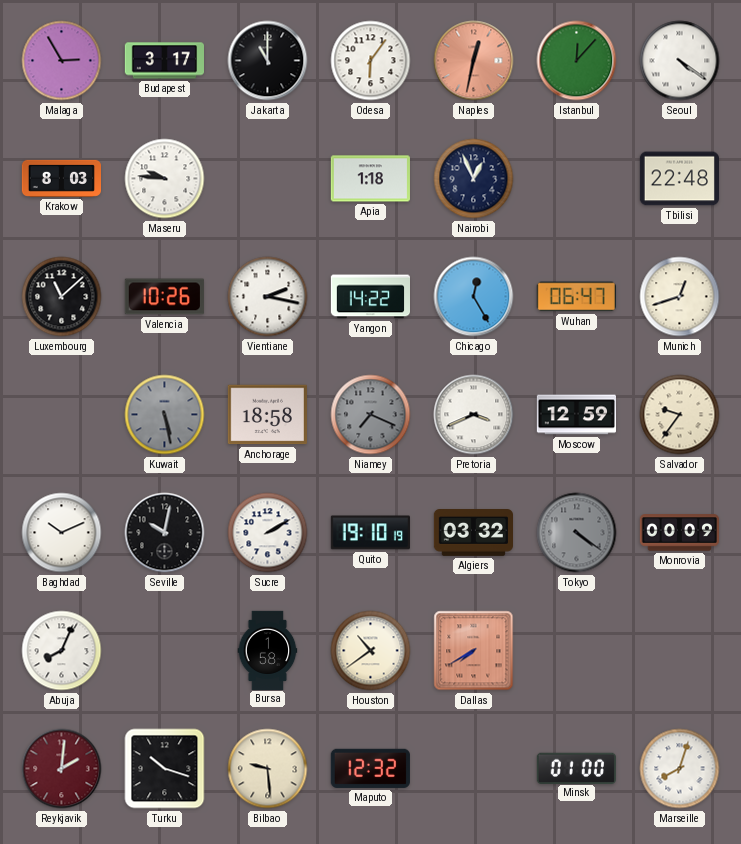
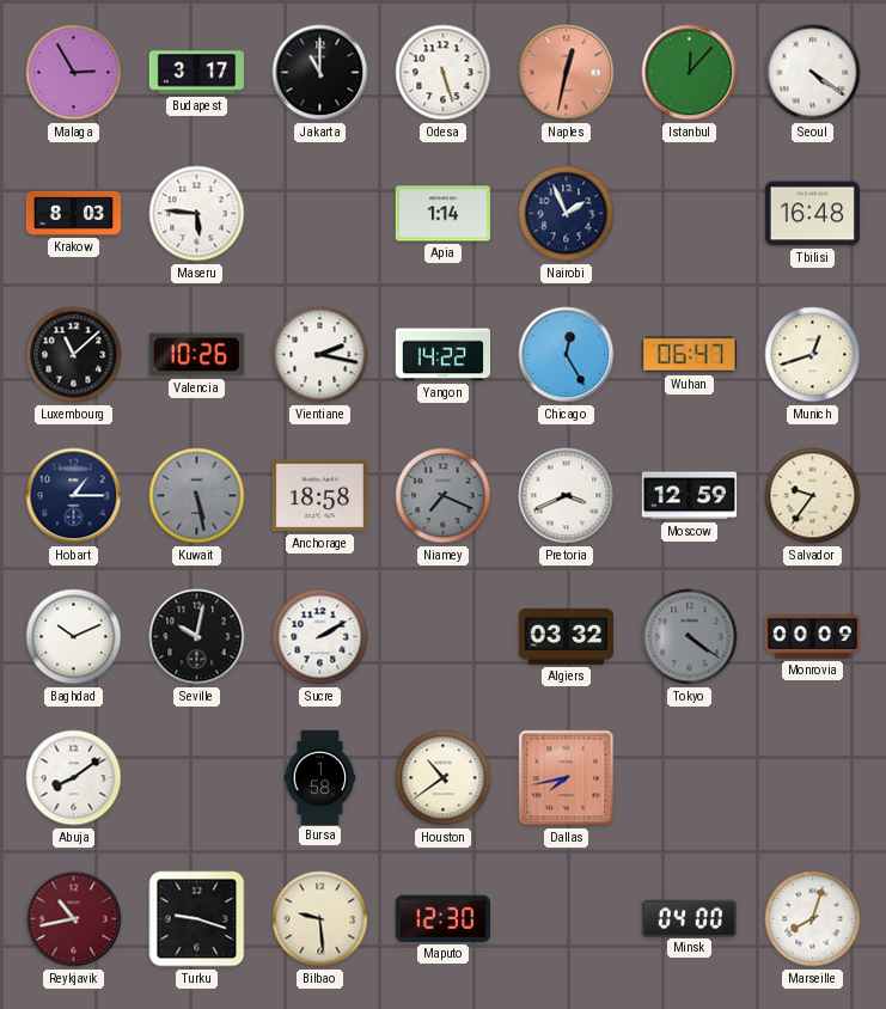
Odesa: 6:06 -> 5:27
Maseru: 9:46 -> 5:46
Apia: 1:18 -> 1:14
Nairobi: 12:56 -> 1:56
Tbilisi: 22:48 -> 16:48
Hobart: none -> 1:15
Quito: 19:10 -> none
Abuja: 8:04 -> 8:09
Dallas: 7:40 -> 7:43
Reykjavik: 2:01 -> 10:43
Turku: 10:18 -> 9:18
Maputo: 12:32 -> 12:30
Minsk: 01:00 -> 04:00
